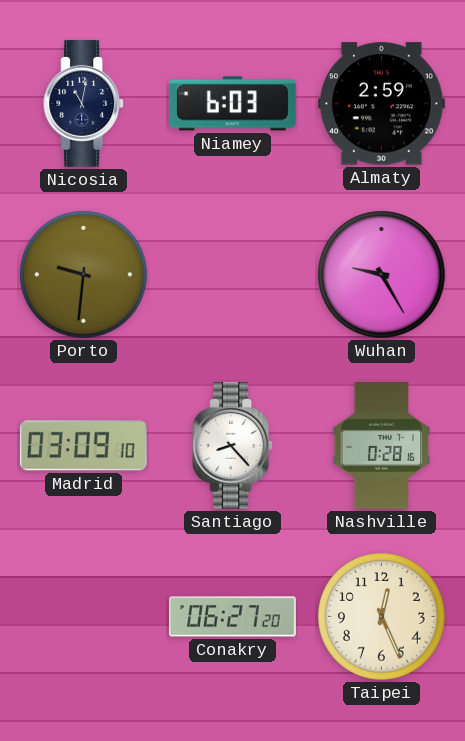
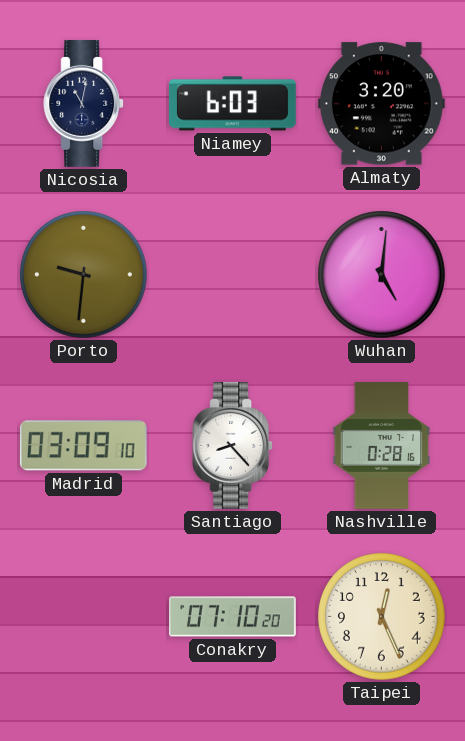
Almaty: 2:59 -> 3:20
Wuhan: 9:25 -> 5:01
Conakry: 06:27 -> 07:10
